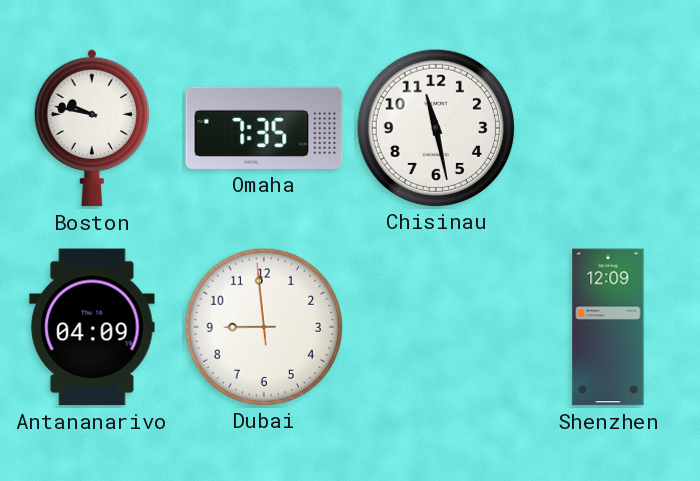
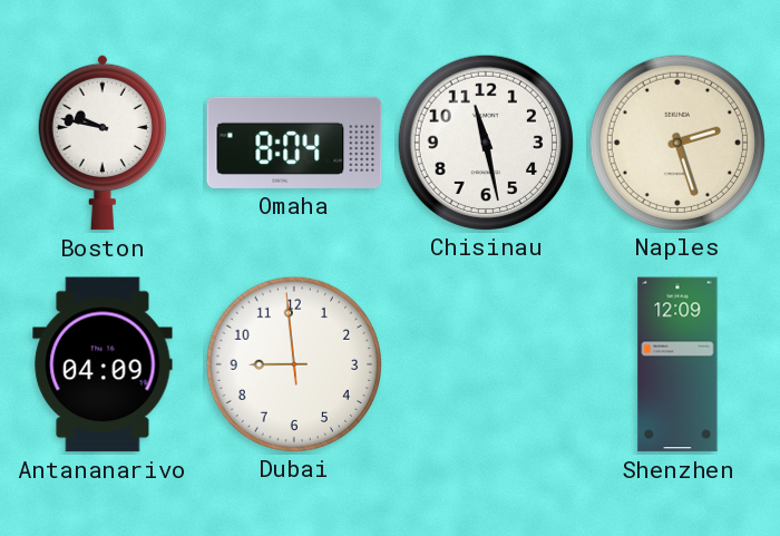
Omaha: 7:35 -> 8:04
Naples: none -> 2:27
